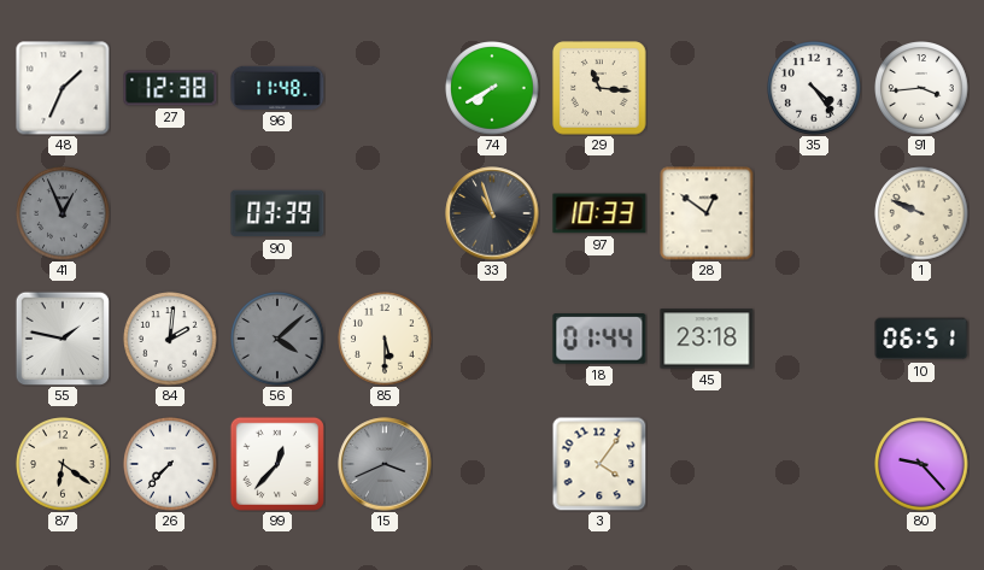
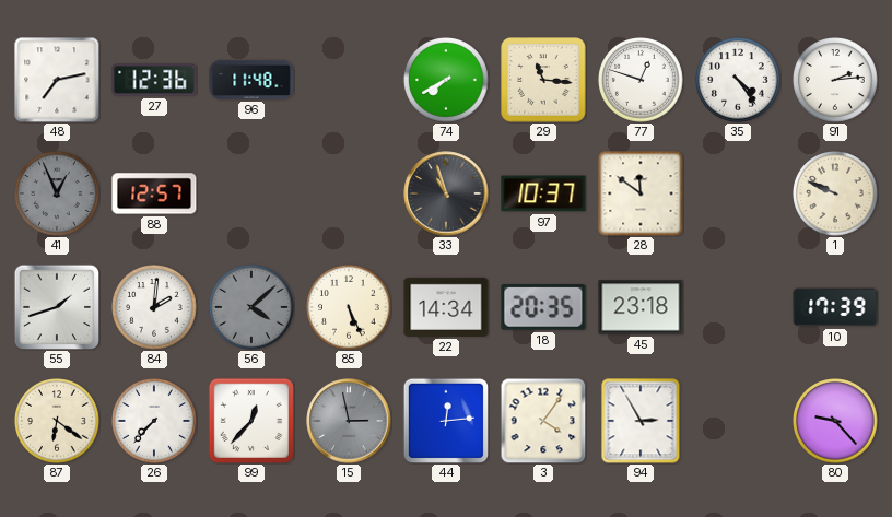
48: 1:34 -> 7:13
27: 12:38 -> 12:36
77: none -> 12:48
91: 3:44 -> 2:14
88: none -> 12:57
90: 03:39 -> none
97: 10:33 -> 10:37
28: 12:51 -> 11:51
55: 1:47 -> 1:42
85: 5:30 -> 5:26
22: none -> 14:34
18: 01:44 -> 20:35
10: 06:51 -> 17:39
15: 3:41 -> 2:58
44: none -> 12:14
94: none -> 2:55
